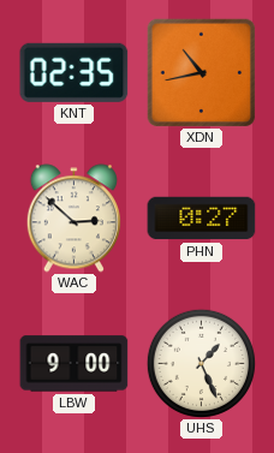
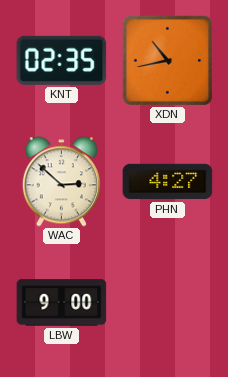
PHN: 0:27 -> 4:27
UHS: 1:26 -> none
